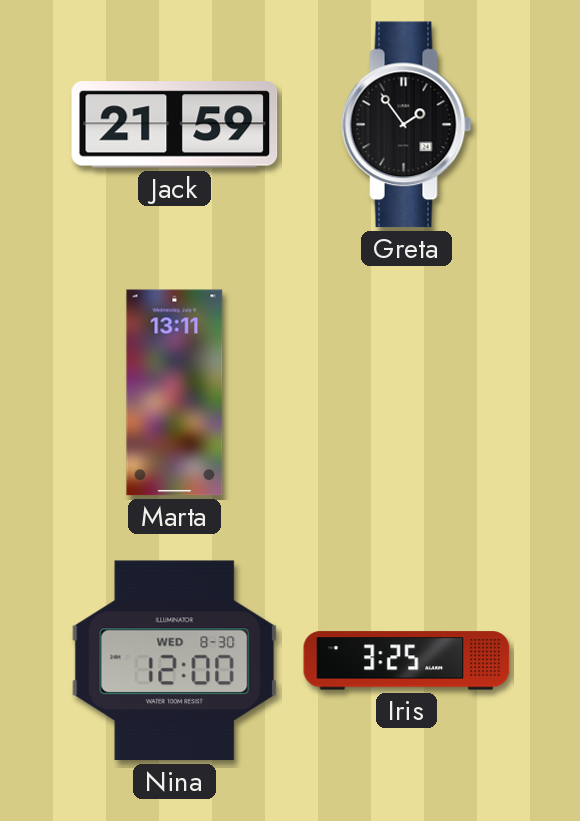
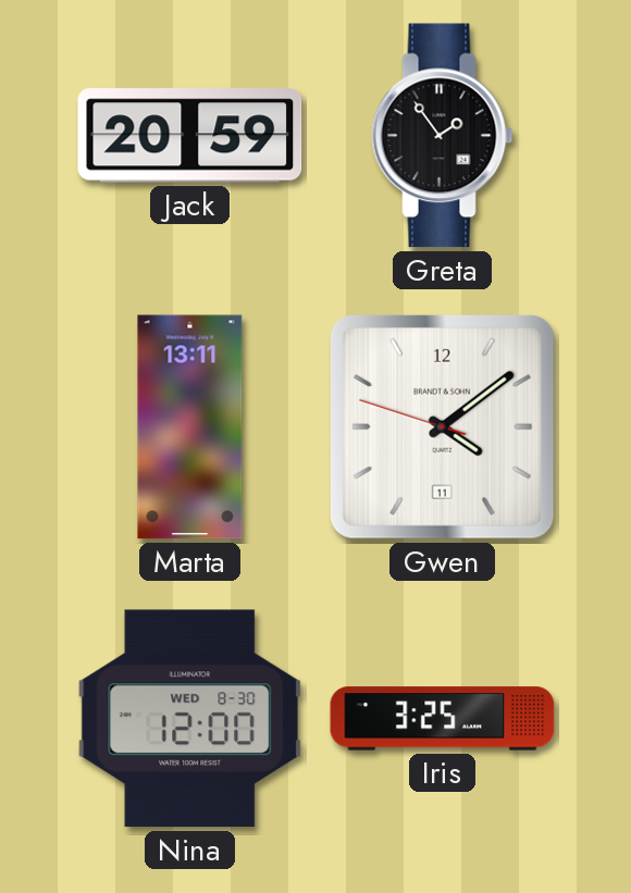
Jack: 21:59 -> 20:59
Gwen: none -> 4:08
